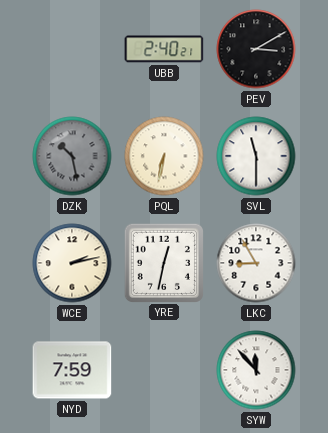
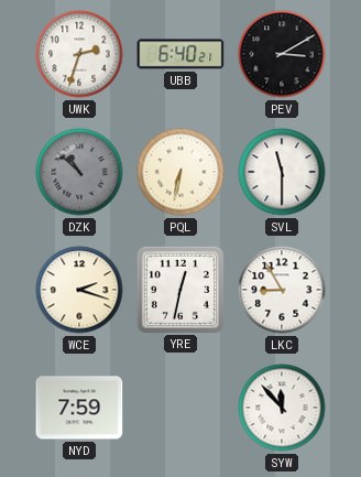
UWK: none -> 2:33
UBB: 2:40 -> 6:40
DZK: 10:28 -> 10:52
WCE: 2:13 -> 2:18
